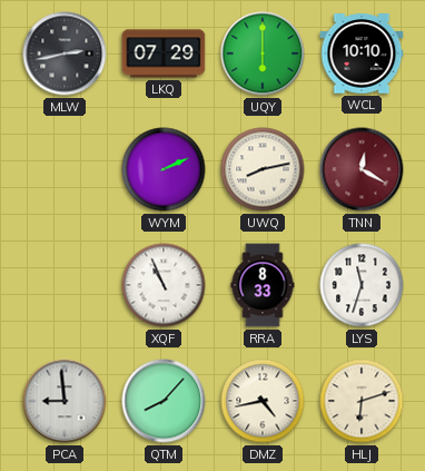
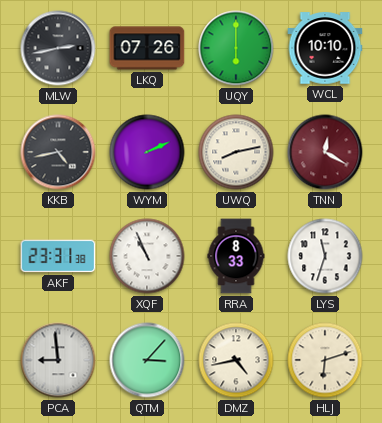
LKQ: 07:29 -> 07:26
KKB: none -> 4:43
AKF: none -> 23:31
QTM: 8:07 -> 3:07
